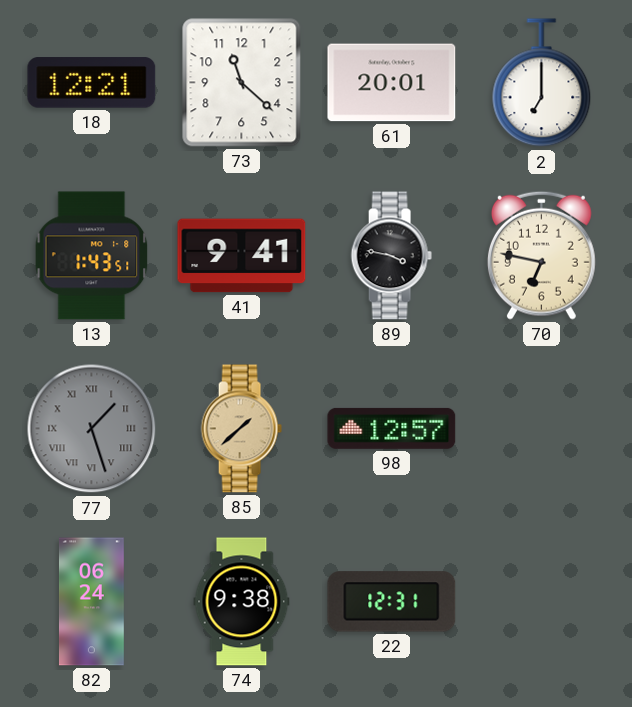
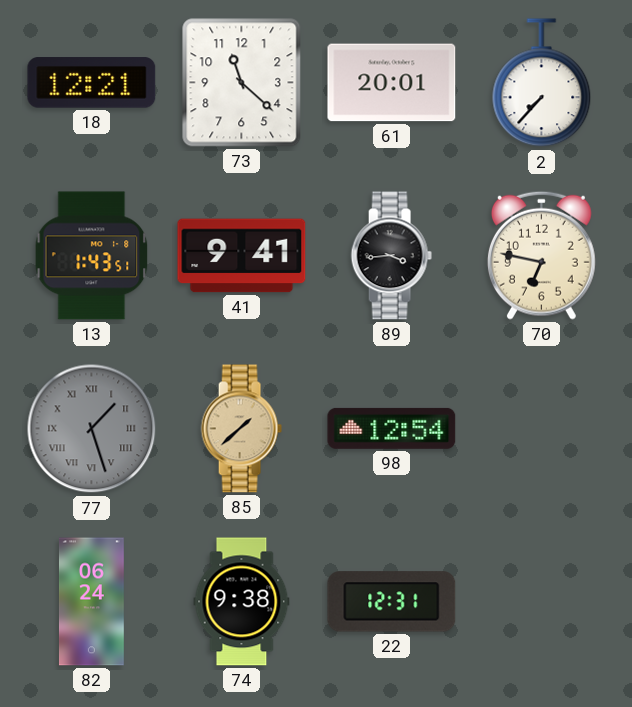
2: 7:00 -> 7:37
89: 3:47 -> 3:44
98: 12:57 -> 12:54
